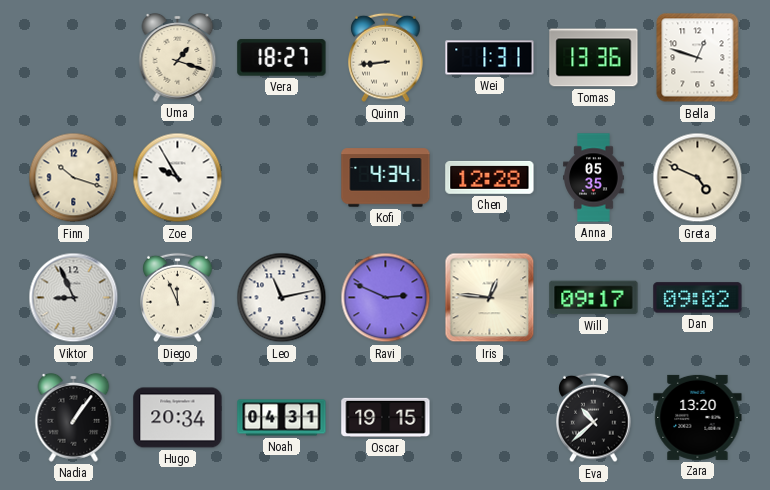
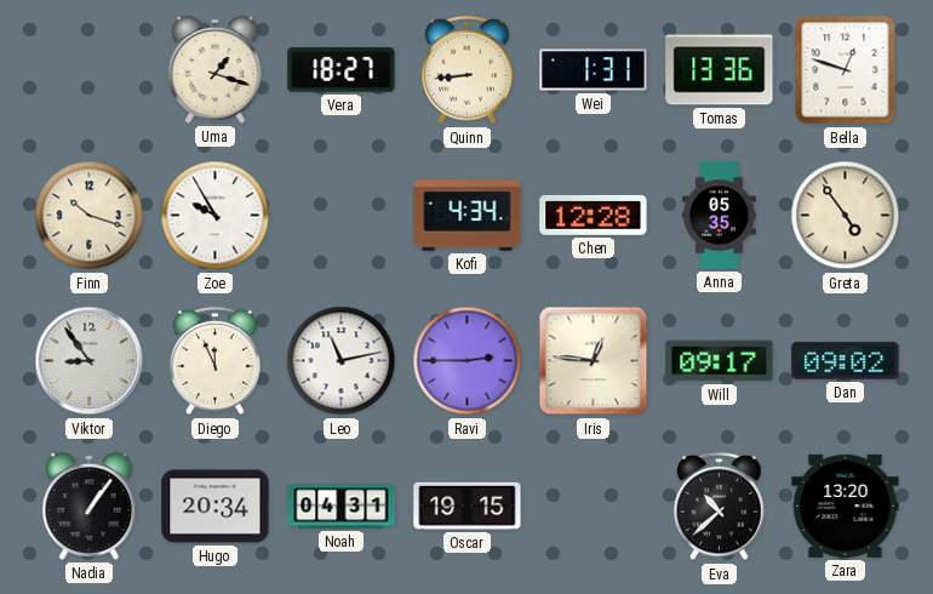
Greta: 4:49 -> 4:54
Viktor: 8:56 -> 8:54
Ravi: 2:49 -> 2:45
